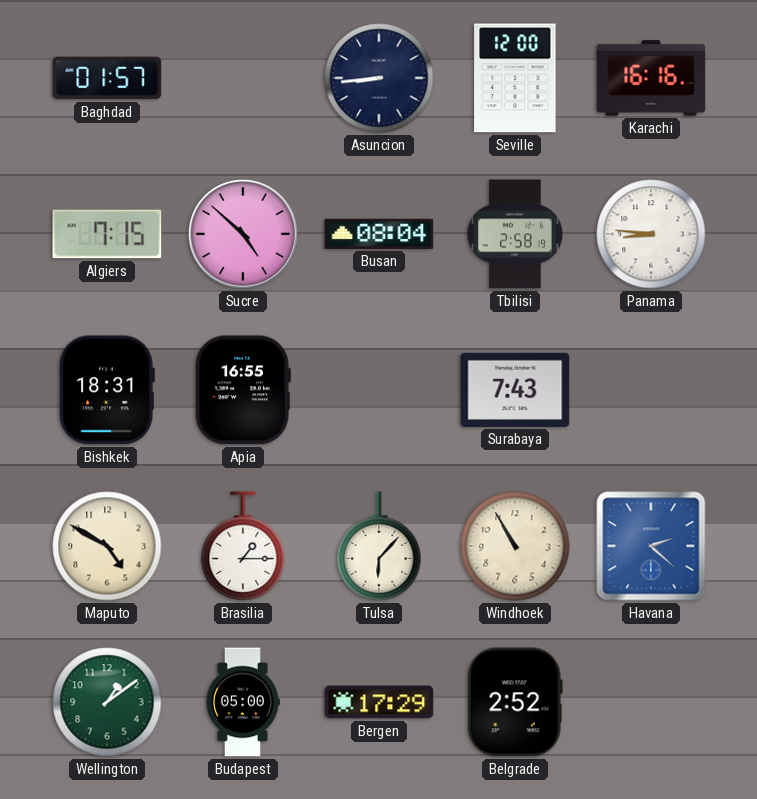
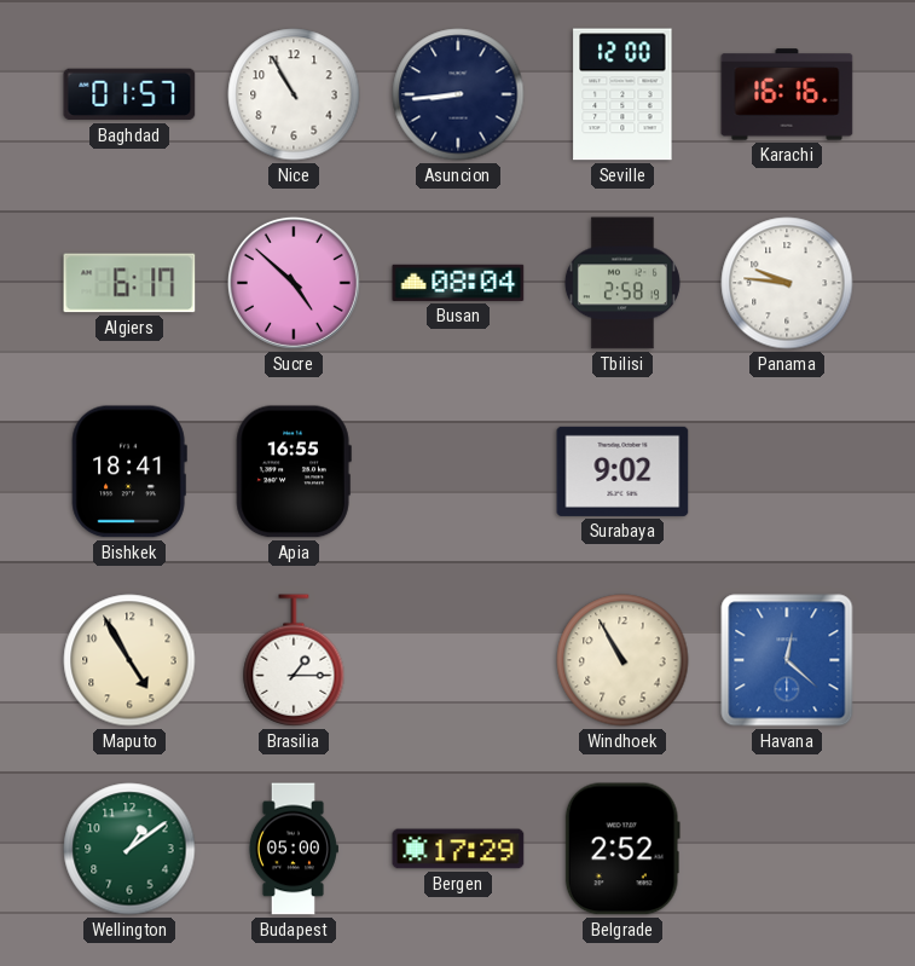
Nice: none -> 10:55
Algiers: 7:15 -> 6:17
Panama: 8:46 -> 9:46
Bishkek: 18:31 -> 18:41
Surabaya: 7:43 -> 9:02
Maputo: 4:50 -> 4:55
Tulsa: 6:07 -> none
Havana: 2:22 -> 12:22
